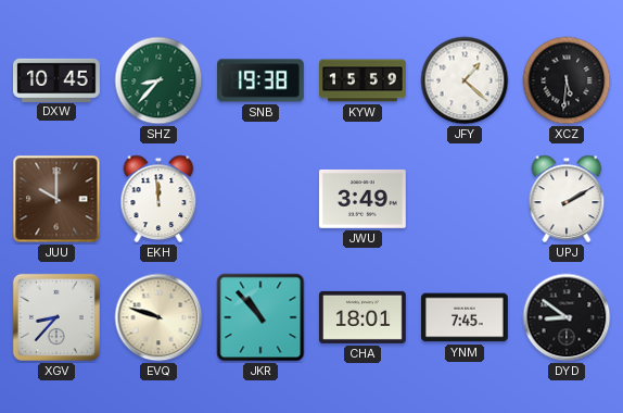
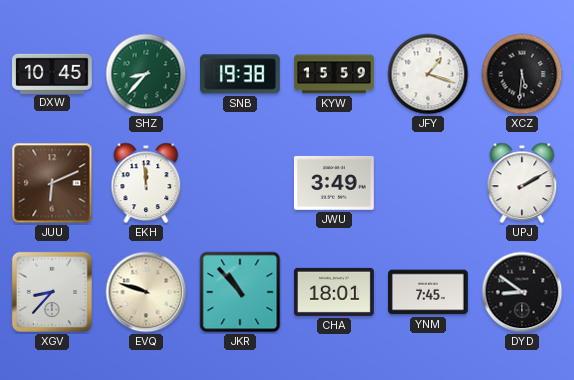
JFY: 1:22 -> 1:18
JUU: 10:00 -> 6:11
